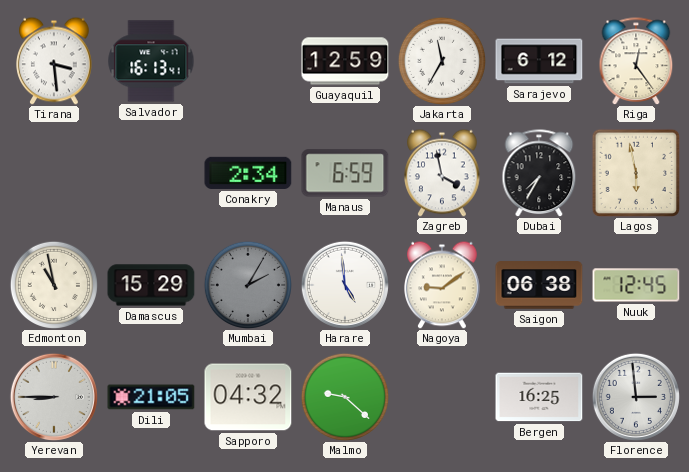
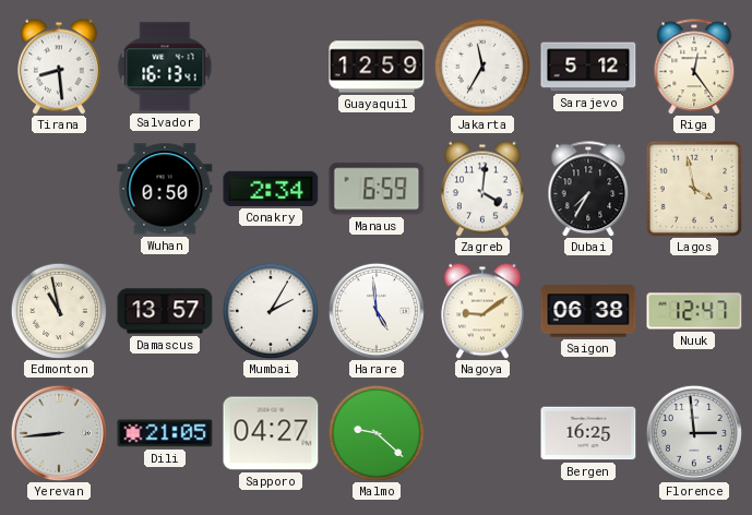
Tirana: 3:29 -> 8:29
Sarajevo: 6:12 -> 5:12
Wuhan: none -> 0:50
Zagreb: 3:58 -> 4:01
Lagos: 5:58 -> 3:58
Damascus: 15:29 -> 13:57
Mumbai dial: grey -> white
Nuuk: 12:45 -> 12:47
Yerevan: 8:45 -> 8:44
Sapporo: 04:32 -> 04:27
